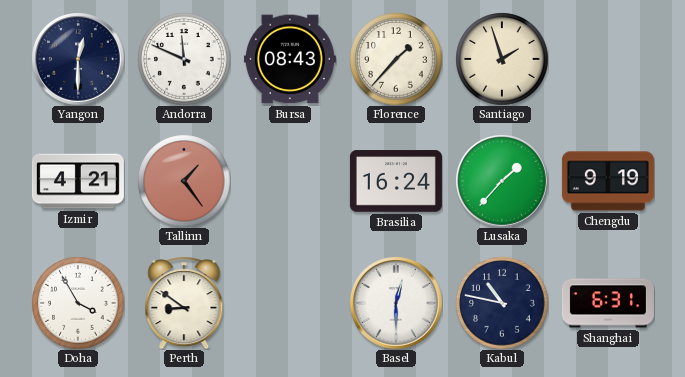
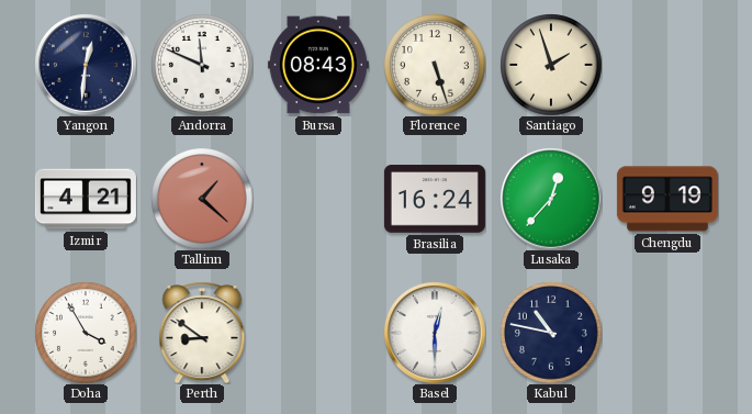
Yangon: 12:30 -> 12:31
Florence: 1:37 -> 5:27
Tallinn: 1:24 -> 1:22
Lusaka: 1:37 -> 12:37
Shanghai: 6:31 -> none
